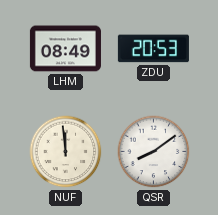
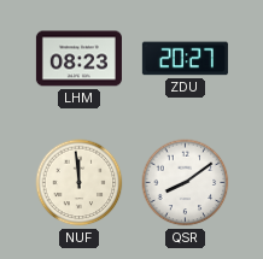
LHM: 08:49 -> 08:23
ZDU: 20:53 -> 20:27
